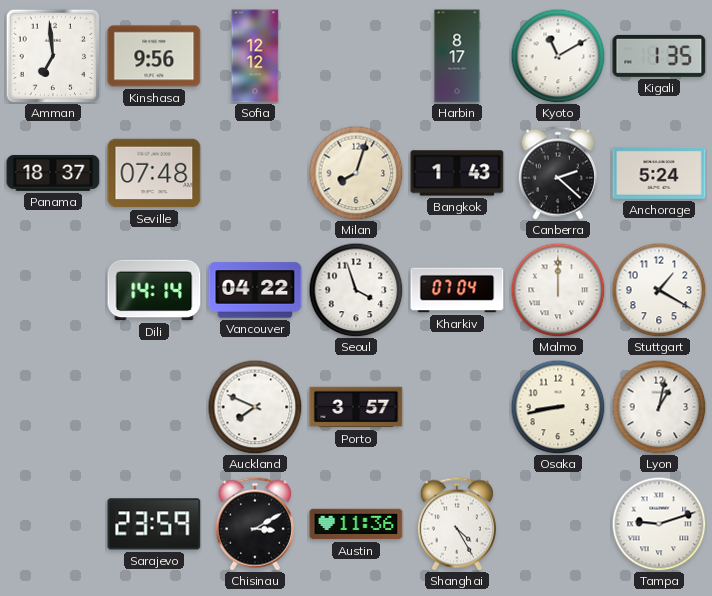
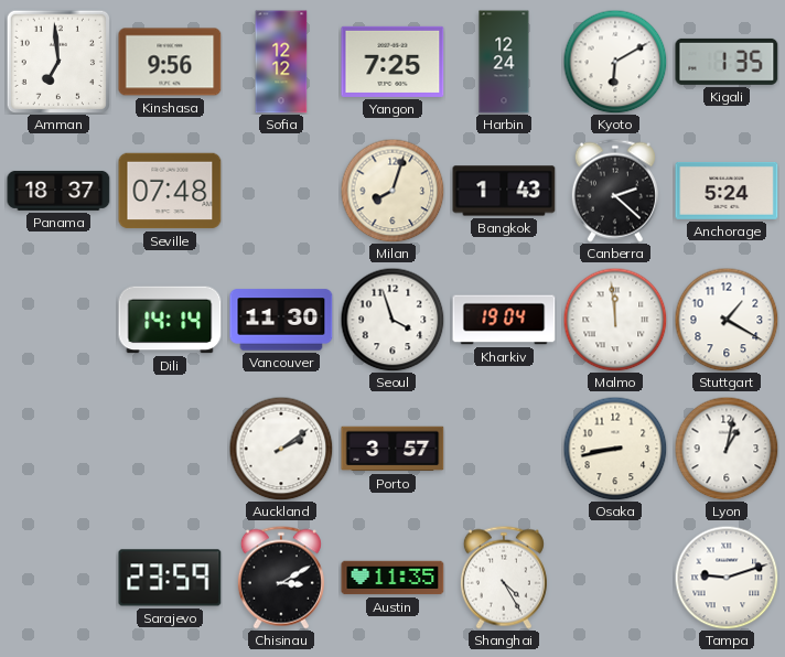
Yangon: none -> 7:25
Harbin: 8:17 -> 12:24
Kyoto: 11:10 -> 6:10
Vancouver: 04:22 -> 11:30
Kharkiv: 07:04 -> 19:04
Malmo: 12:00 -> 11:59
Auckland: 7:49 -> 2:09
Austin: 11:36 -> 11:35
